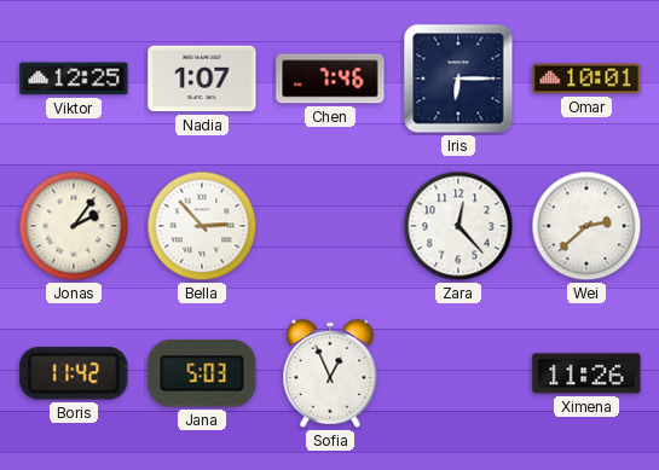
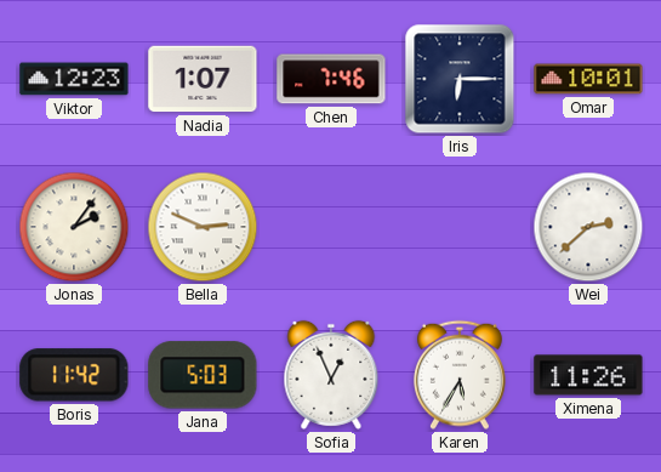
Viktor: 12:25 -> 12:23
Bella: 2:53 -> 2:49
Zara: 12:23 -> none
Karen: none -> 5:35
